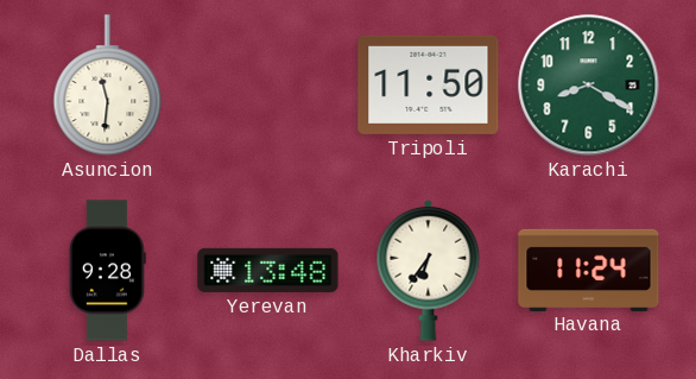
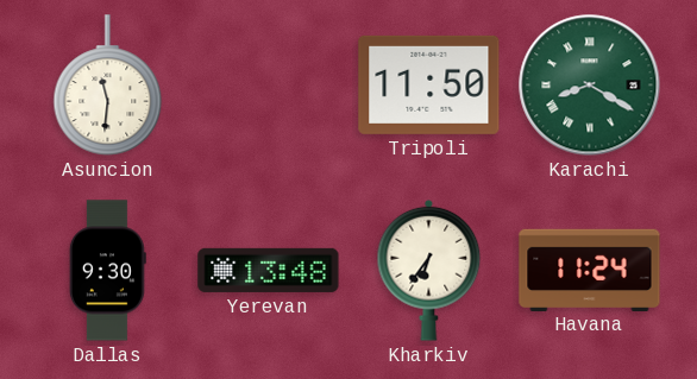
Karachi numerals: Arabic -> Roman
Dallas: 9:28 -> 9:30
